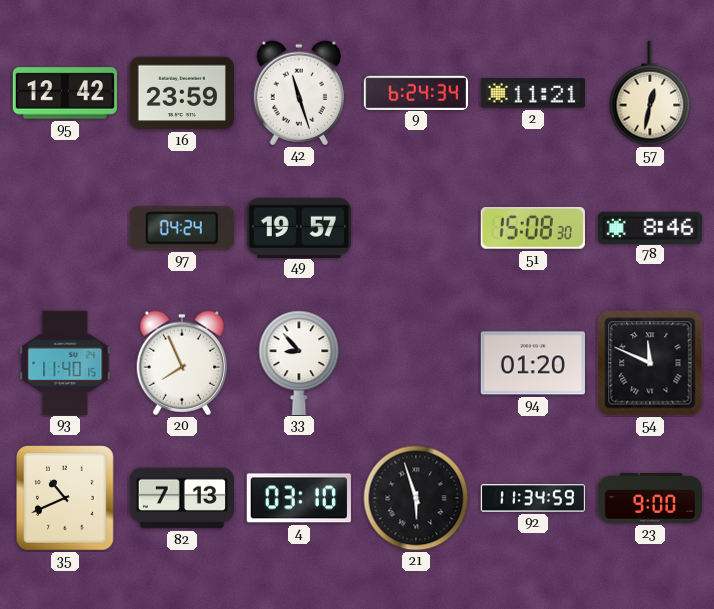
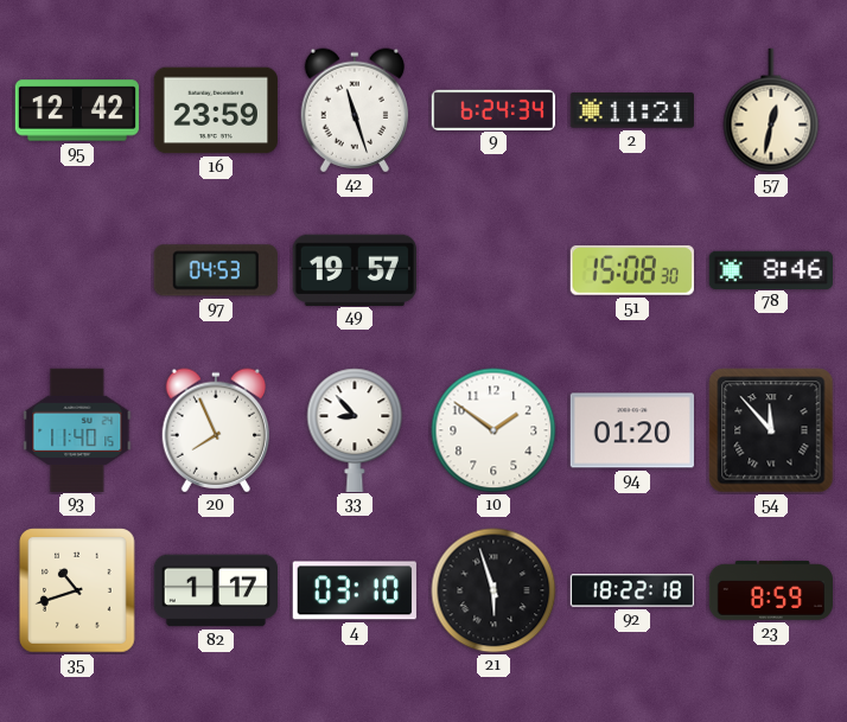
97: 04:24 -> 04:53
10: none -> 1:51
54: 11:49 -> 11:53
35: 10:41 -> 10:42
82: 7:13 -> 1:17
92: 11:34 -> 18:22
23: 9:00 -> 8:59
